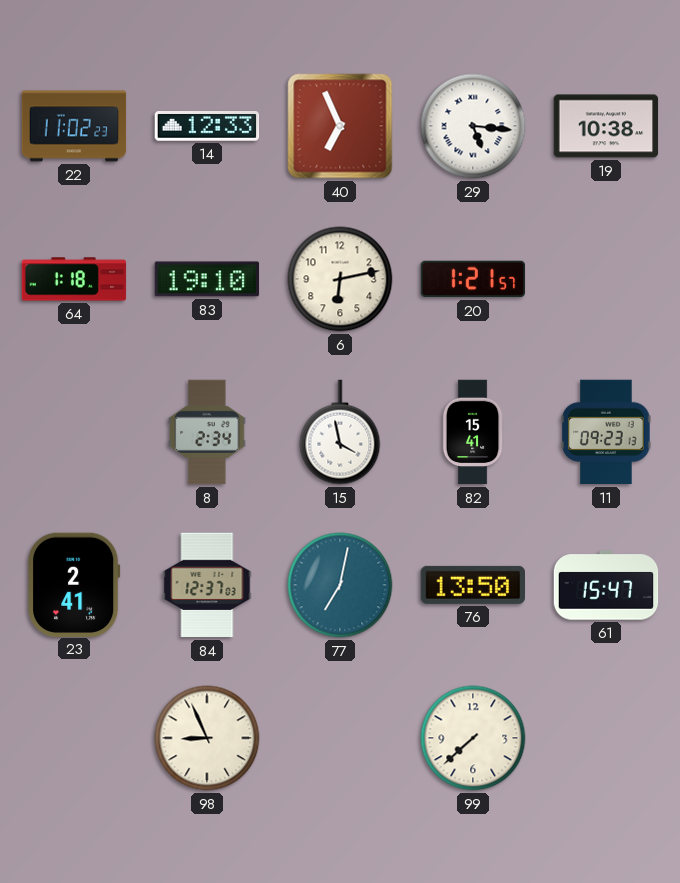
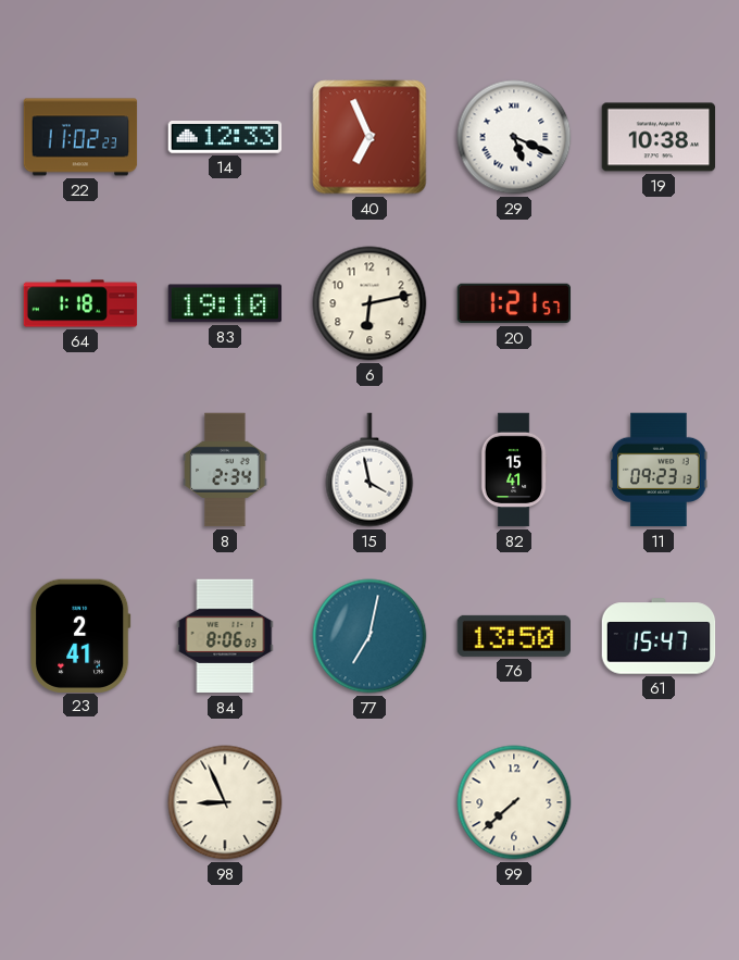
29: 5:16 -> 5:19
84: 12:37 -> 8:06
